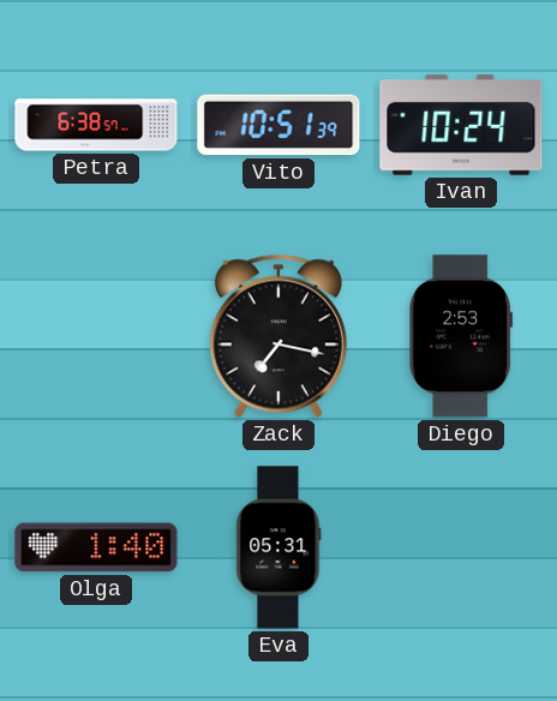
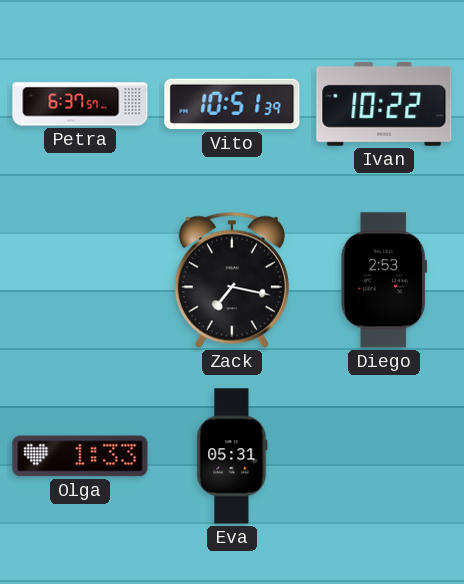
Petra: 6:38 -> 6:37
Ivan: 10:24 -> 10:22
Olga: 1:40 -> 1:33
